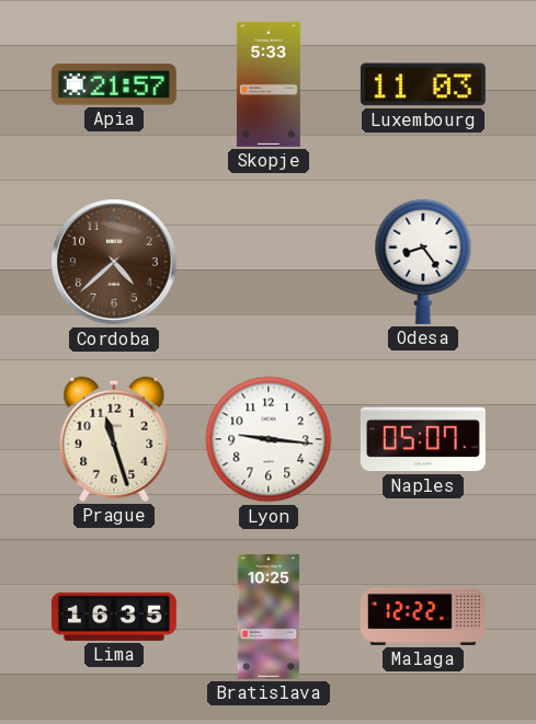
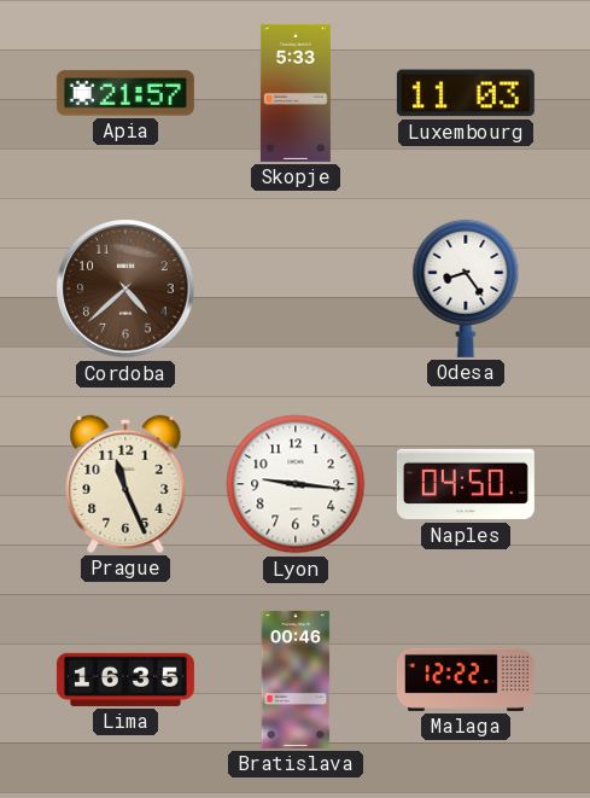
Prague: 11:27 -> 11:26
Naples: 05:07 -> 04:50
Bratislava: 10:25 -> 00:46
